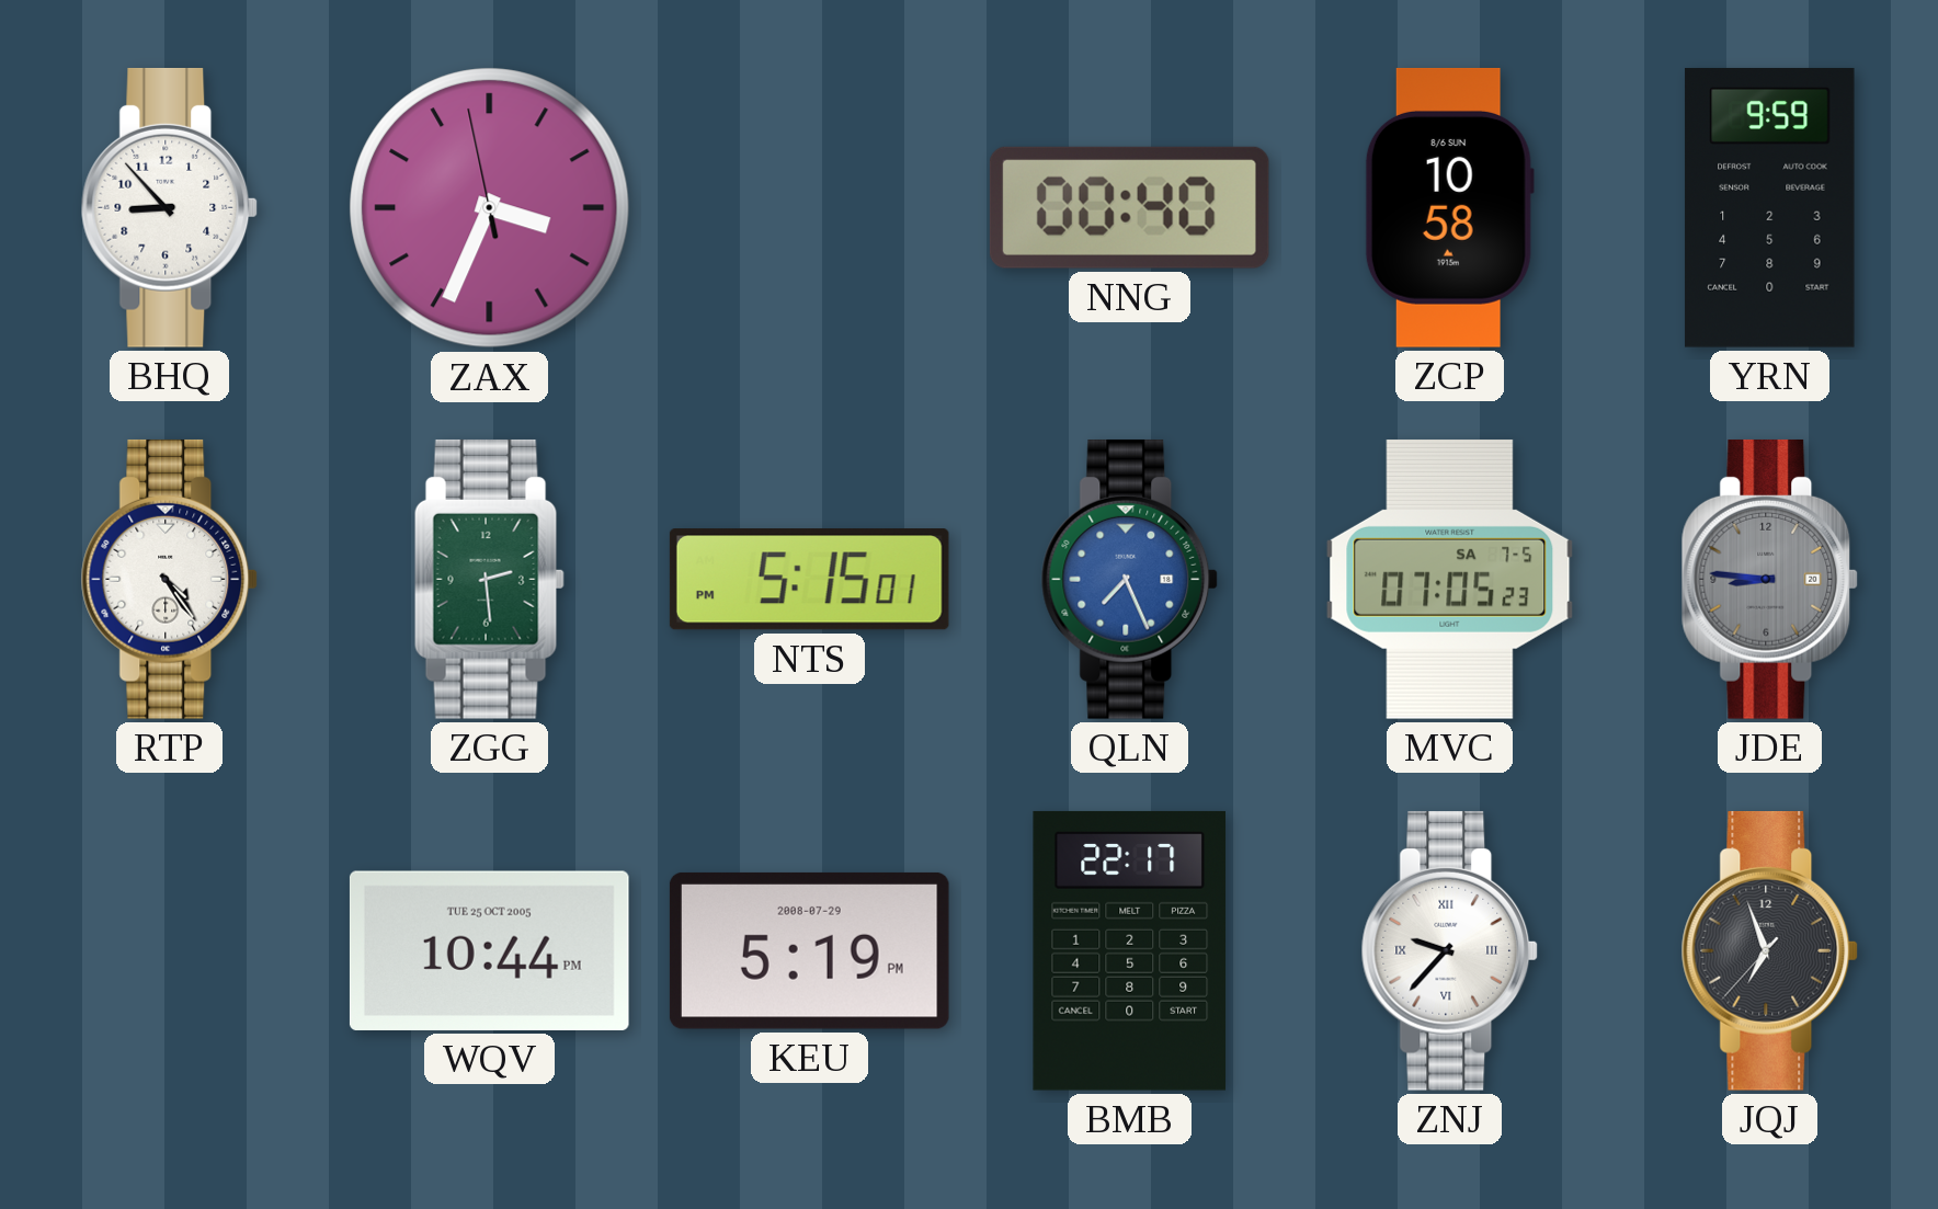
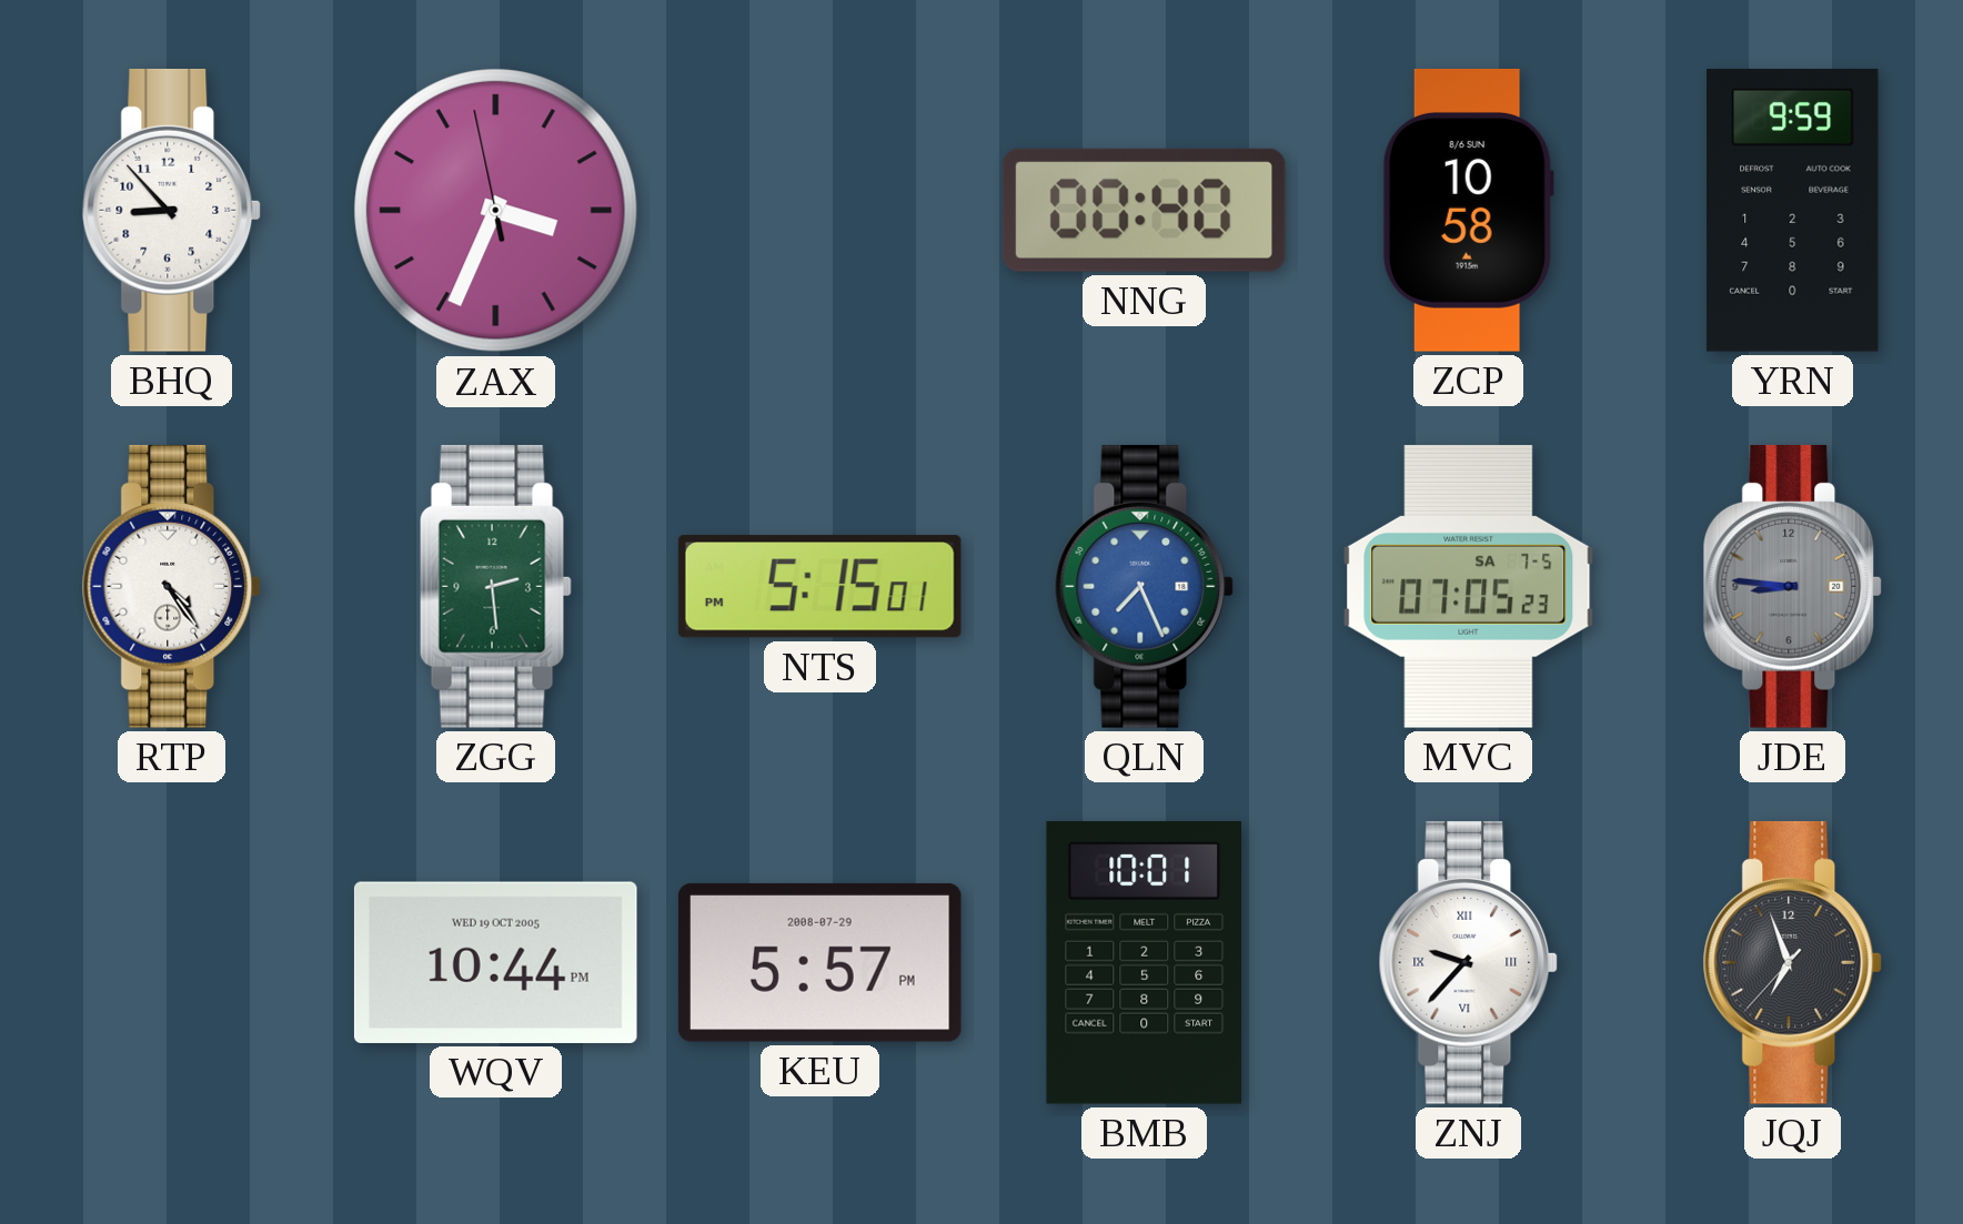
WQV date: TUE 25 OCT 2005 -> WED 19 OCT 2005
KEU: 5:19 -> 5:57
BMB: 22:17 -> 10:01
